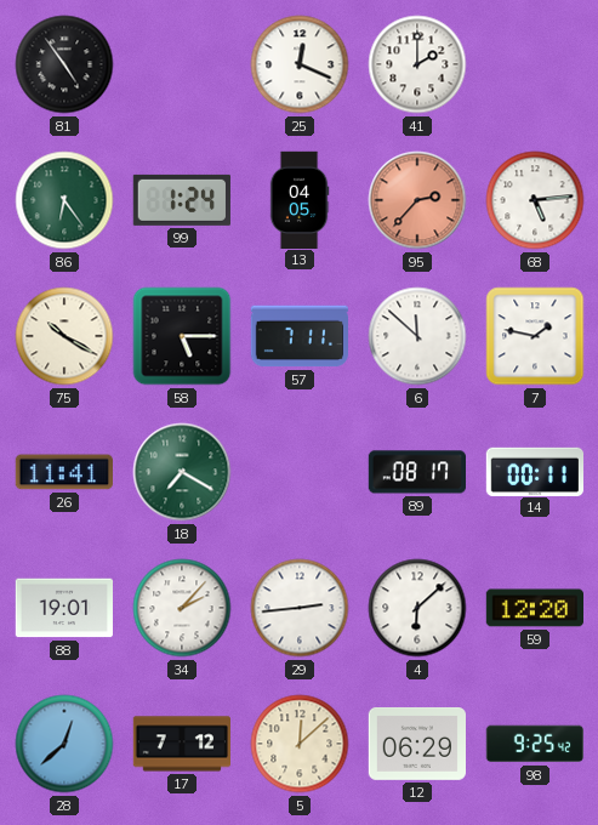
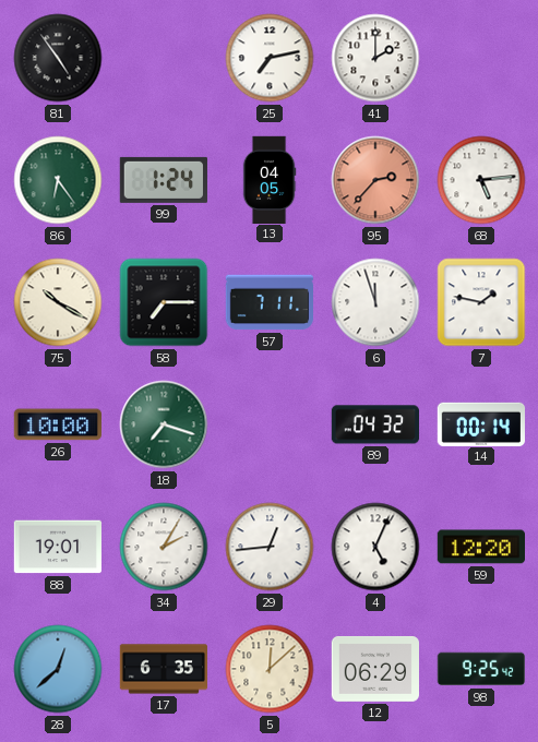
25: 12:19 -> 7:13
58: 5:15 -> 7:15
6: 11:52 -> 11:57
26: 11:41 -> 10:00
18: 7:20 -> 7:18
89: 08:17 -> 04:32
14: 00:11 -> 00:14
34: 2:07 -> 2:05
29: 2:44 -> 12:44
4: 6:08 -> 5:04
17: 7:12 -> 6:35
